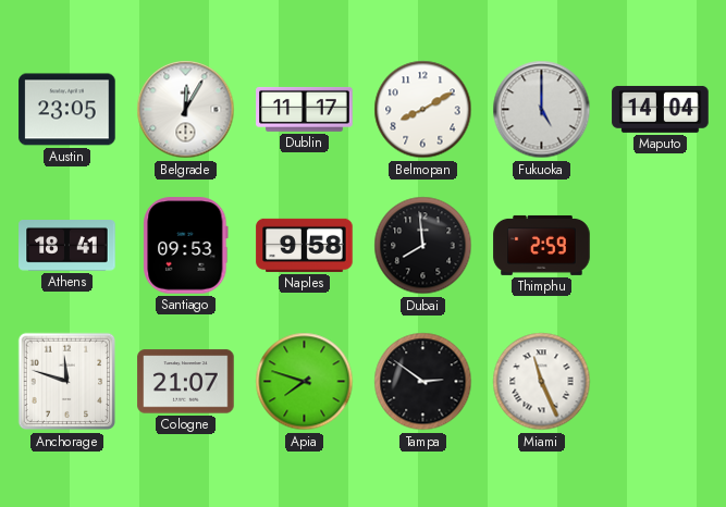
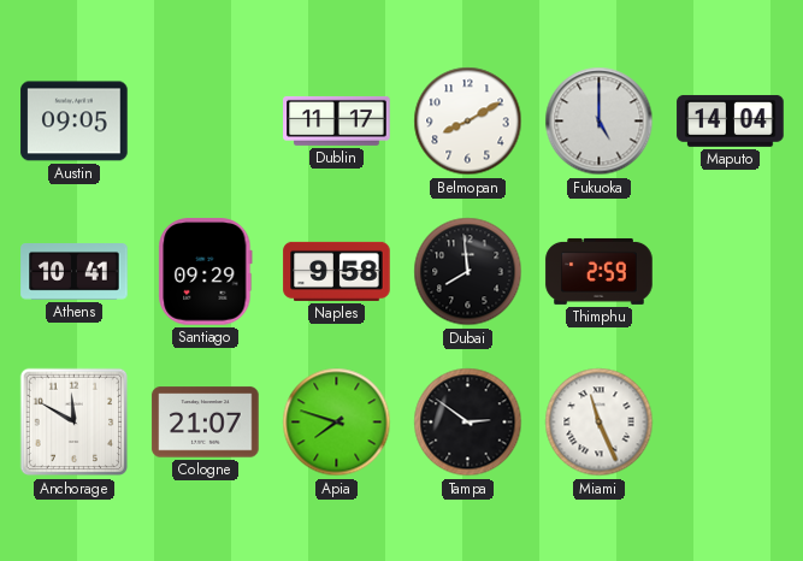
Austin: 23:05 -> 09:05
Belgrade: 12:05 -> none
Athens: 18:41 -> 10:41
Santiago: 09:53 -> 09:29
Anchorage: 11:48 -> 11:50
